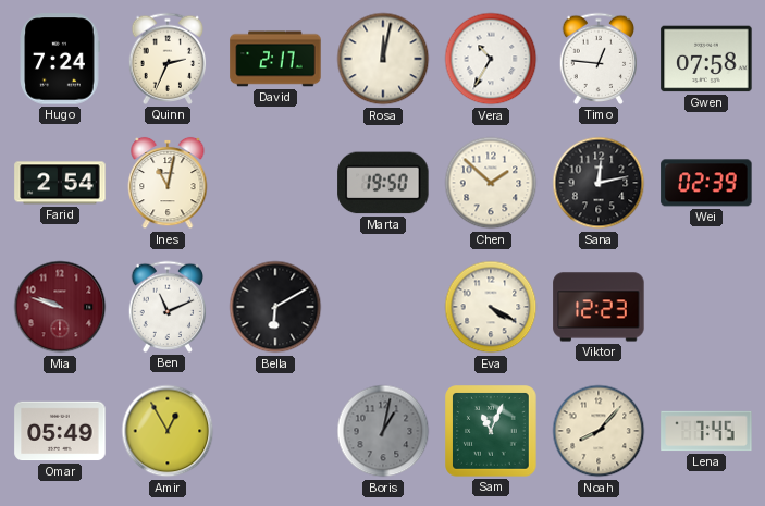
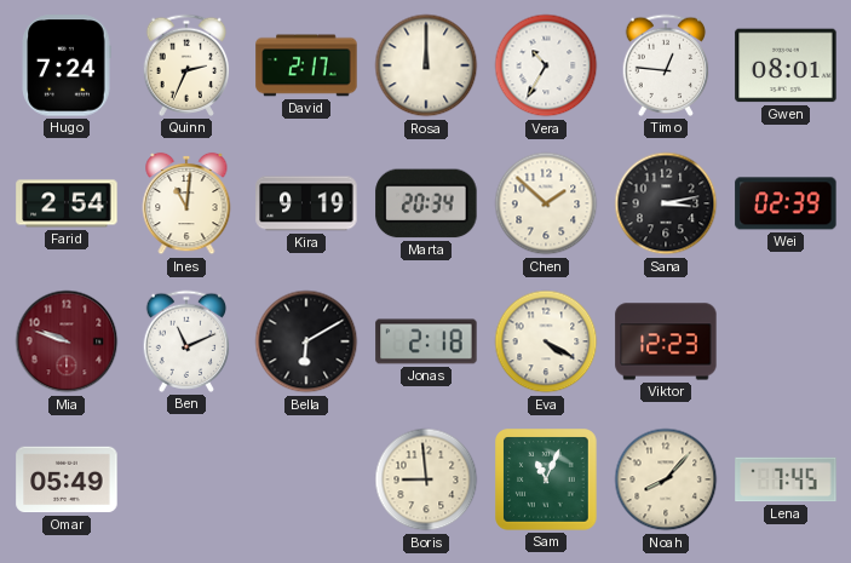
Rosa: 12:02 -> 12:00
Gwen: 07:58 -> 08:01
Ines: 11:02 -> 11:01
Kira: none -> 9:19
Marta: 19:50 -> 20:34
Sana: 12:13 -> 3:13
Jonas: none -> 2:18
Amir: 12:55 -> none
Boris: 1:02 -> 8:59
Boris dial: grey -> cream
